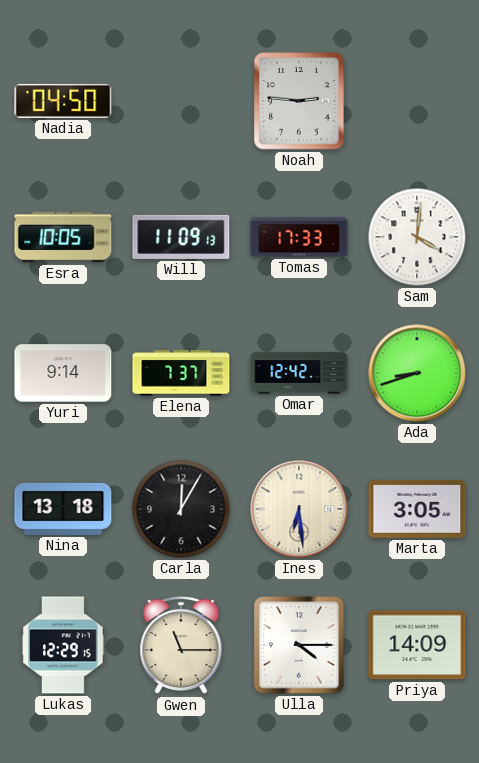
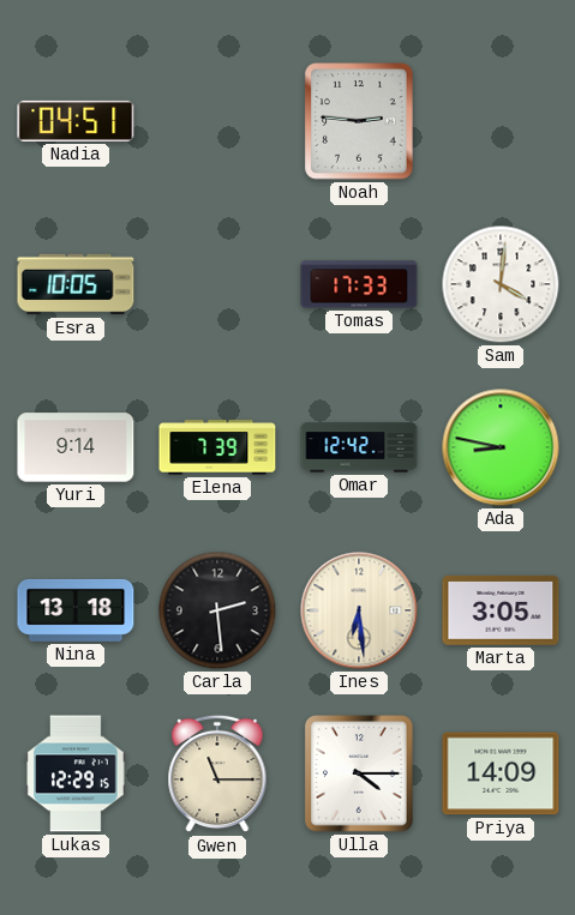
Nadia: 04:50 -> 04:51
Will: 11:09 -> none
Elena: 7:37 -> 7:39
Ada: 8:42 -> 8:47
Carla: 12:05 -> 2:29
